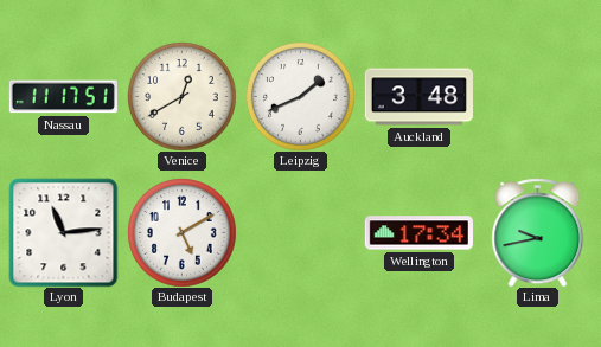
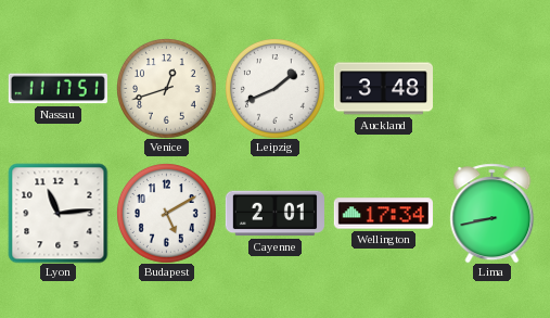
Venice: 12:40 -> 12:42
Cayenne: none -> 2:01
Lima: 9:43 -> 8:43
